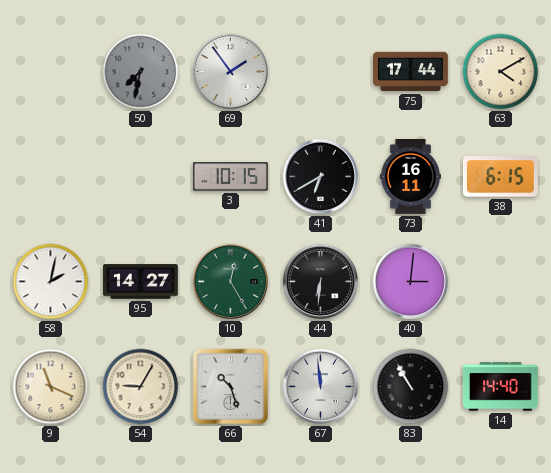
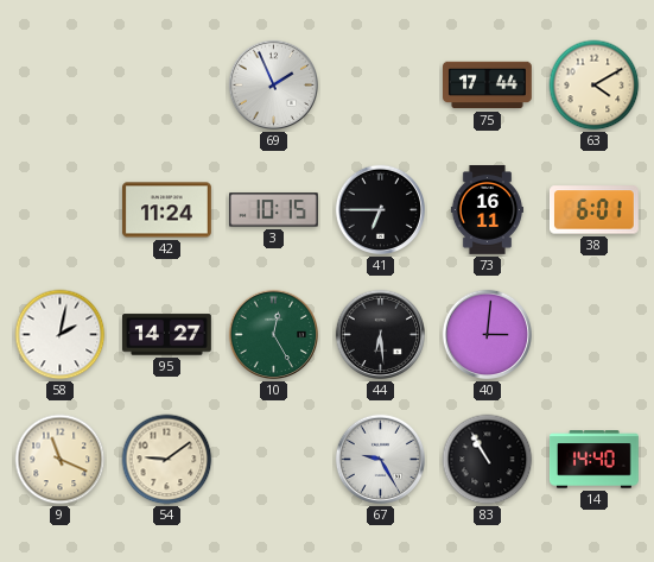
50: 7:32 -> none
69: 1:54 -> 1:56
42: none -> 11:24
41: 6:40 -> 6:45
38: 6:15 -> 6:01
44: 6:31 -> 6:29
54: 9:05 -> 9:09
66: 10:27 -> none
67: 11:59 -> 9:25
